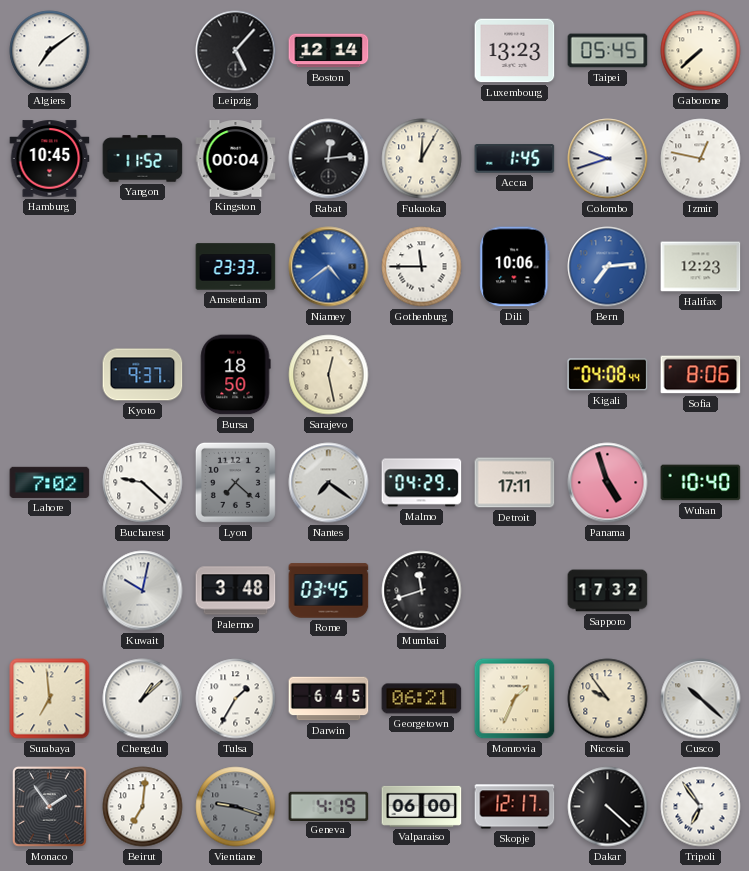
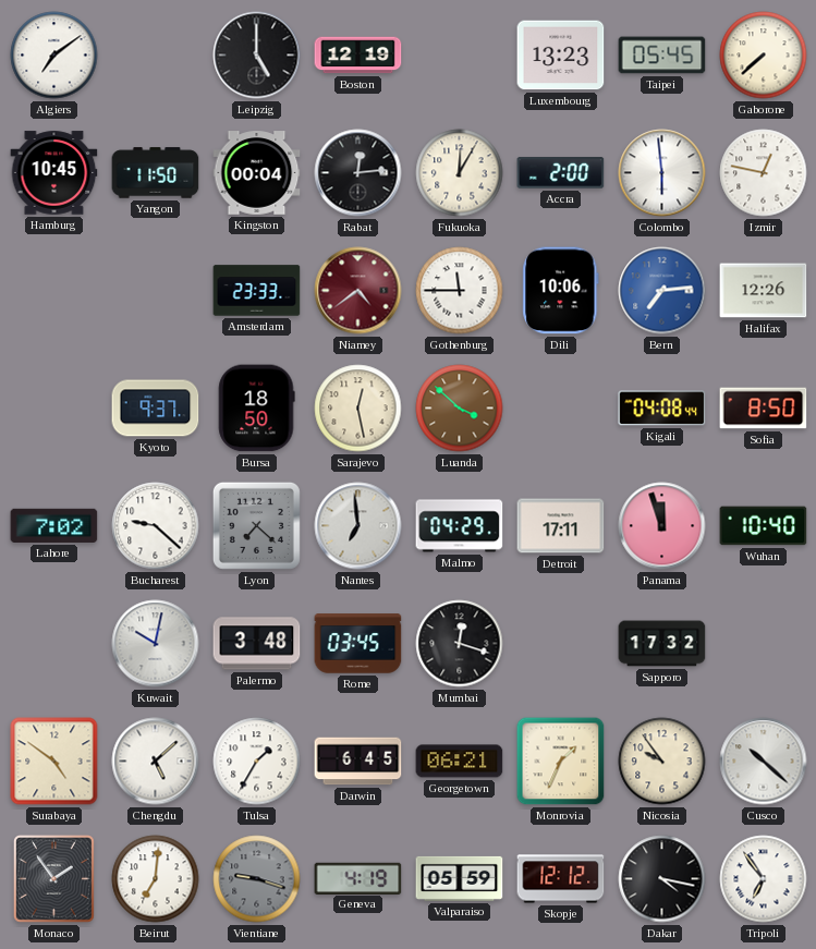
Leipzig: 5:07 -> 5:00
Boston: 12:14 -> 12:19
Yangon: 11:52 -> 11:50
Accra: 1:45 -> 2:00
Colombo: 9:42 -> 5:59
Niamey dial: blue -> burgundy
Halifax: 12:23 -> 12:26
Luanda: none -> 3:52
Sofia: 8:06 -> 8:50
Nantes: 7:21 -> 6:59
Panama: 4:57 -> 11:57
Mumbai: 11:42 -> 12:18
Surabaya: 6:59 -> 4:51
Chengdu: 1:08 -> 5:08
Valparaiso: 06:00 -> 05:59
Skopje: 12:17 -> 12:12
Dakar: 4:22 -> 4:17
